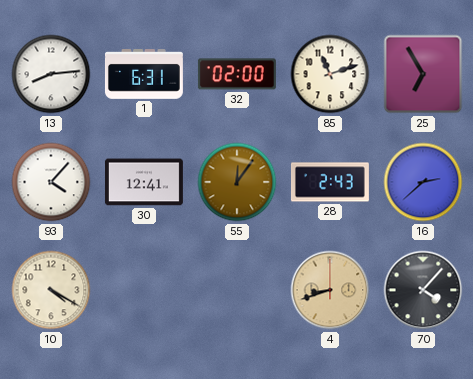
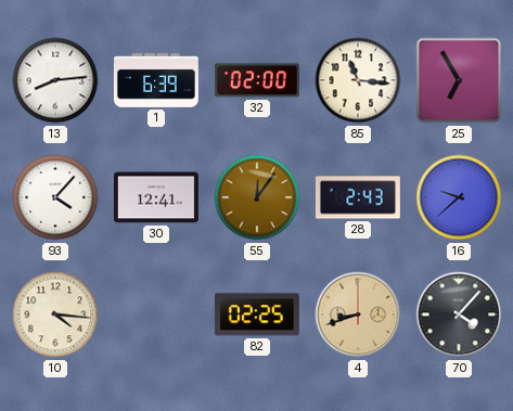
1: 6:31 -> 6:39
85: 11:12 -> 11:16
16: 2:38 -> 9:38
10: 4:20 -> 4:16
82: none -> 02:25
